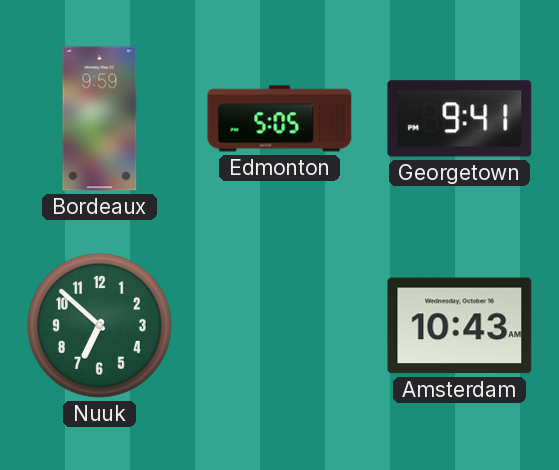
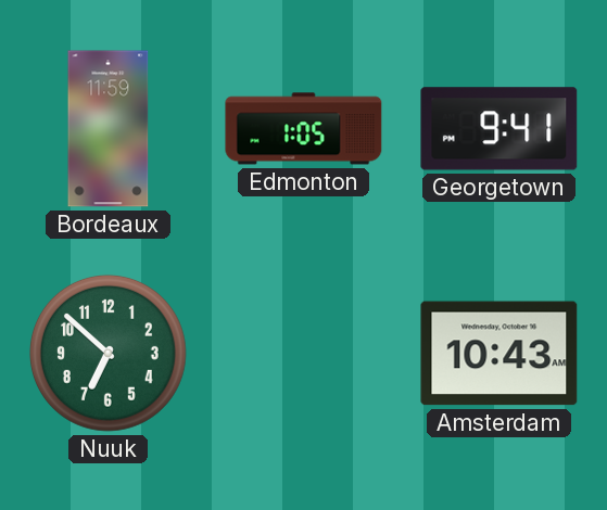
Bordeaux: 9:59 -> 11:59
Edmonton: 5:05 -> 1:05
